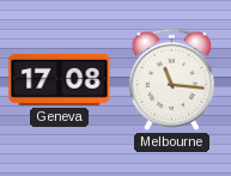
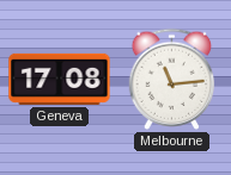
Melbourne: 11:16 -> 11:14
